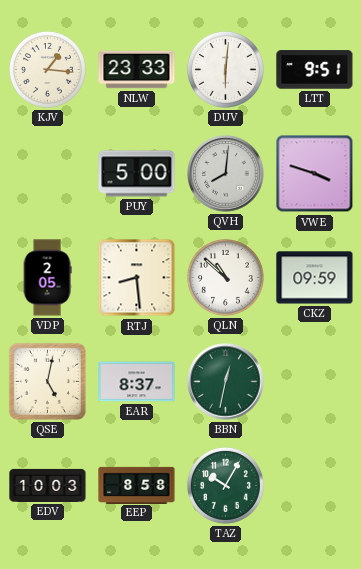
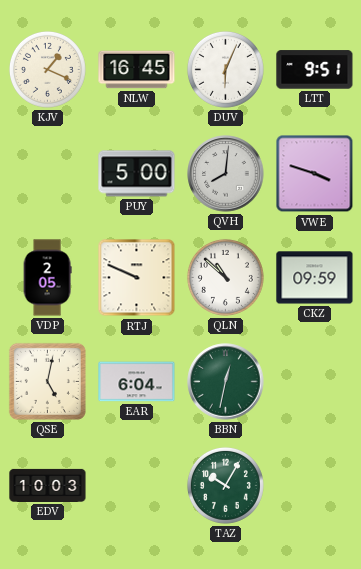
KJV: 1:16 -> 1:19
NLW: 23:33 -> 16:45
DUV: 6:01 -> 6:04
RTJ: 8:29 -> 9:49
EAR: 8:37 -> 6:04
EEP: 8:58 -> none
